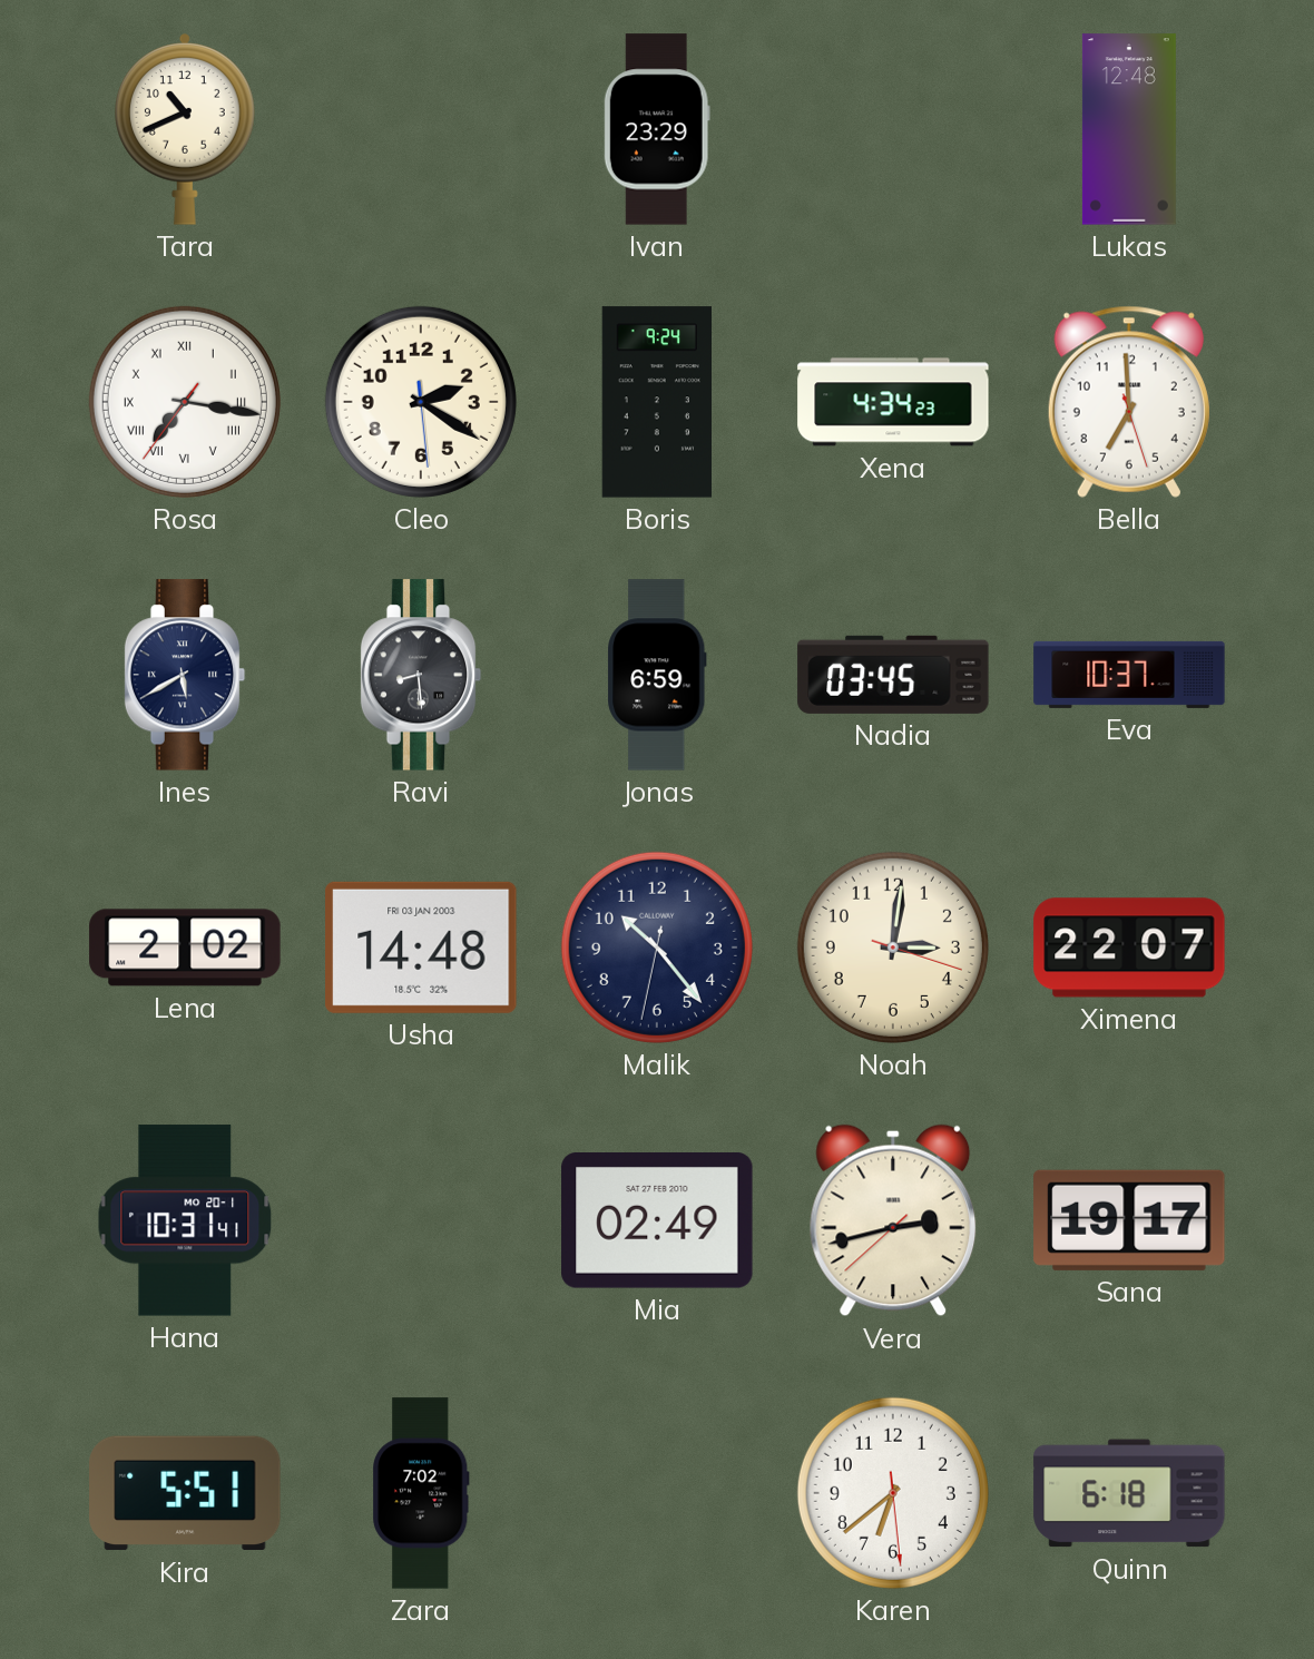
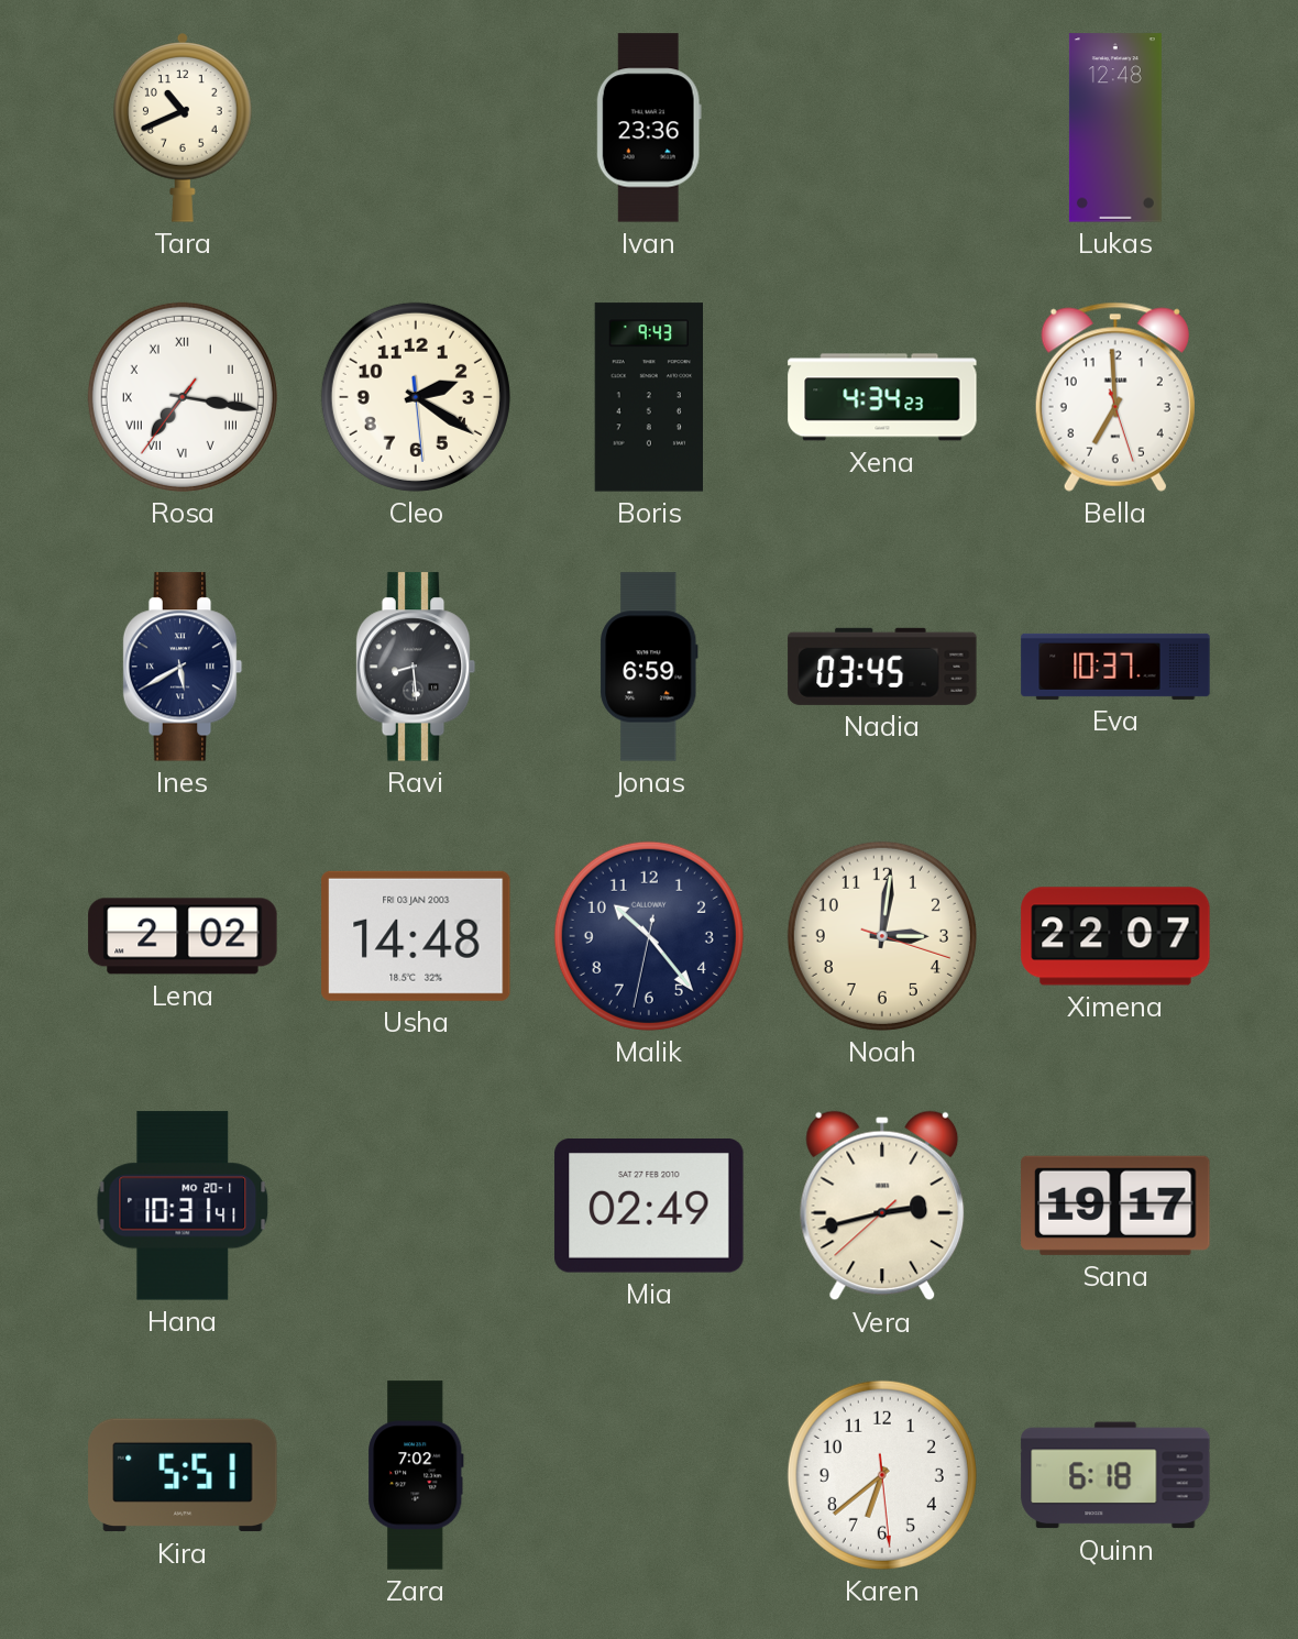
Ivan: 23:29 -> 23:36
Boris: 9:24 -> 9:43
